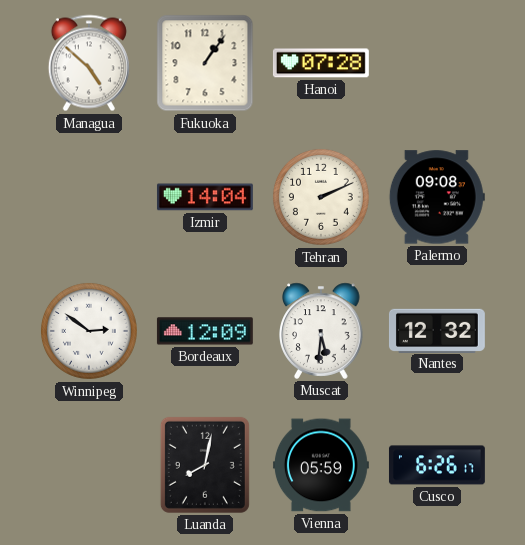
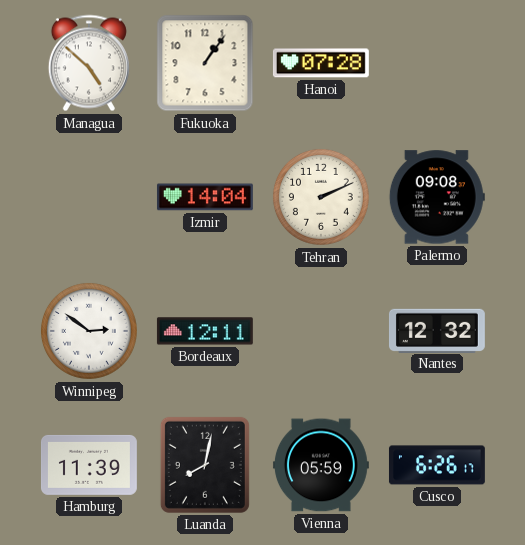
Bordeaux: 12:09 -> 12:11
Muscat: 5:31 -> none
Hamburg: none -> 11:39
